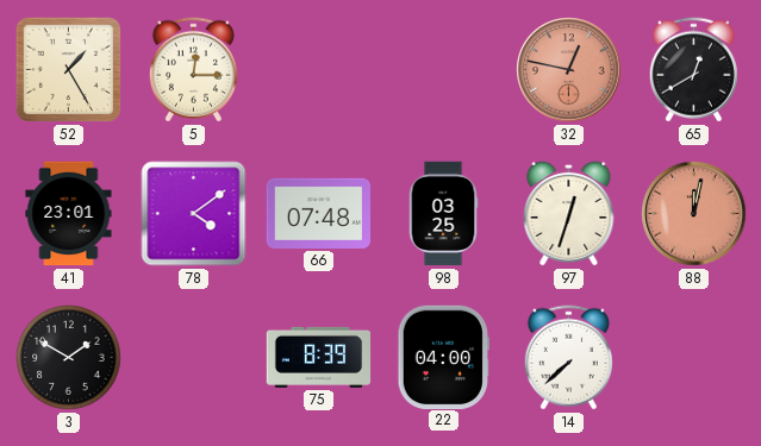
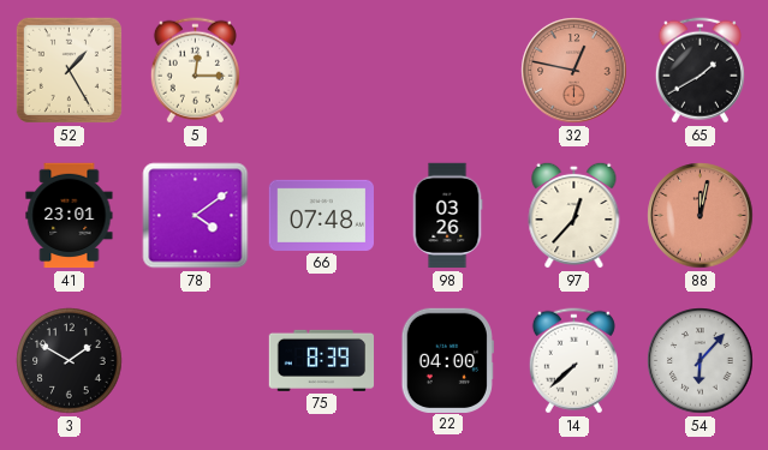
65: 12:40 -> 1:40
98: 03:25 -> 03:26
97: 12:33 -> 12:37
54: none -> 6:07
